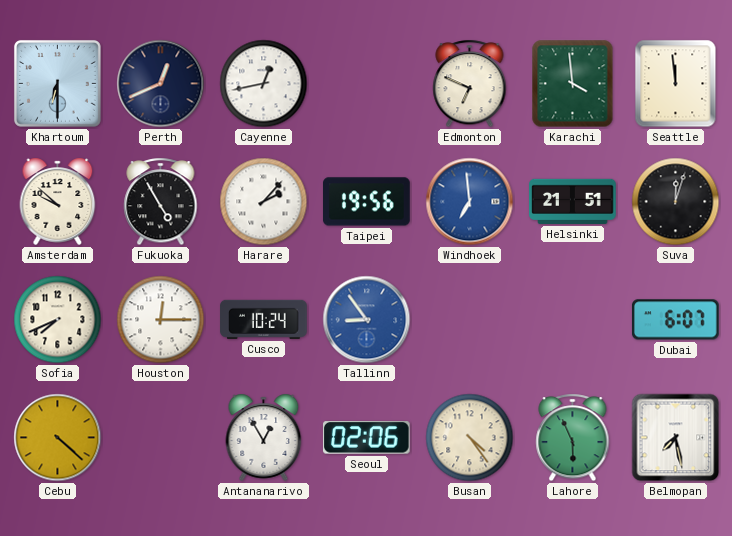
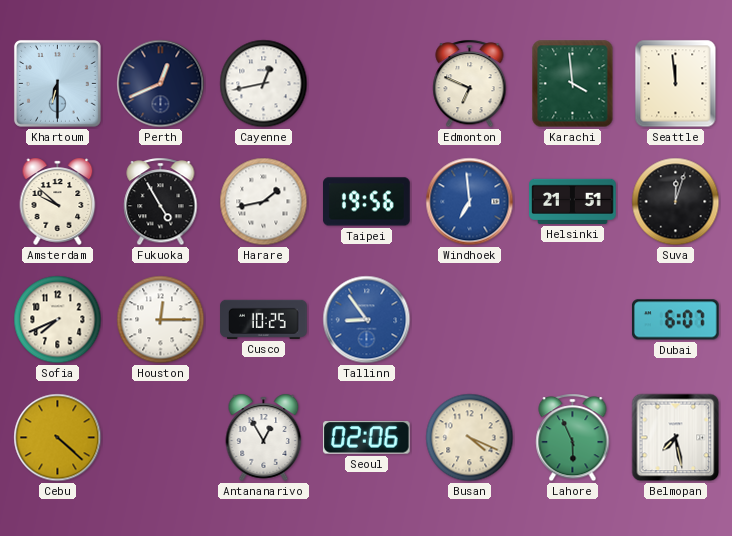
Harare: 2:07 -> 1:43
Cusco: 10:24 -> 10:25
Busan: 4:24 -> 4:19
